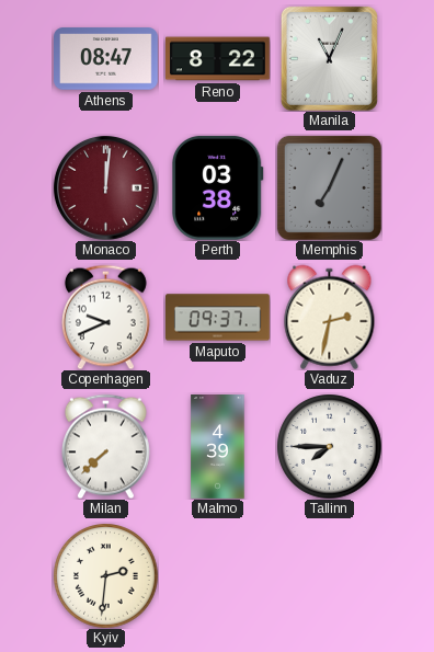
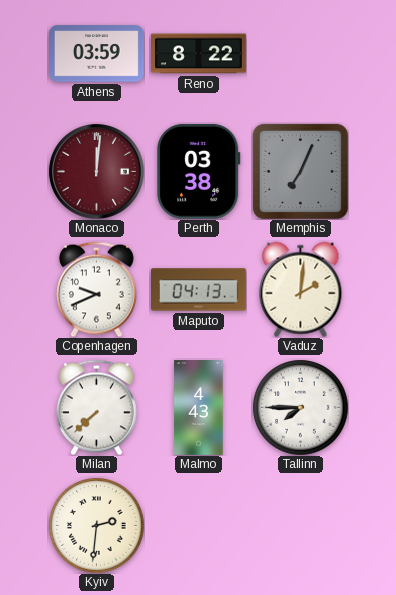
Athens: 08:47 -> 03:59
Manila: 11:04 -> none
Maputo: 09:37 -> 04:13
Vaduz: 2:32 -> 2:01
Malmo: 4:39 -> 4:43
